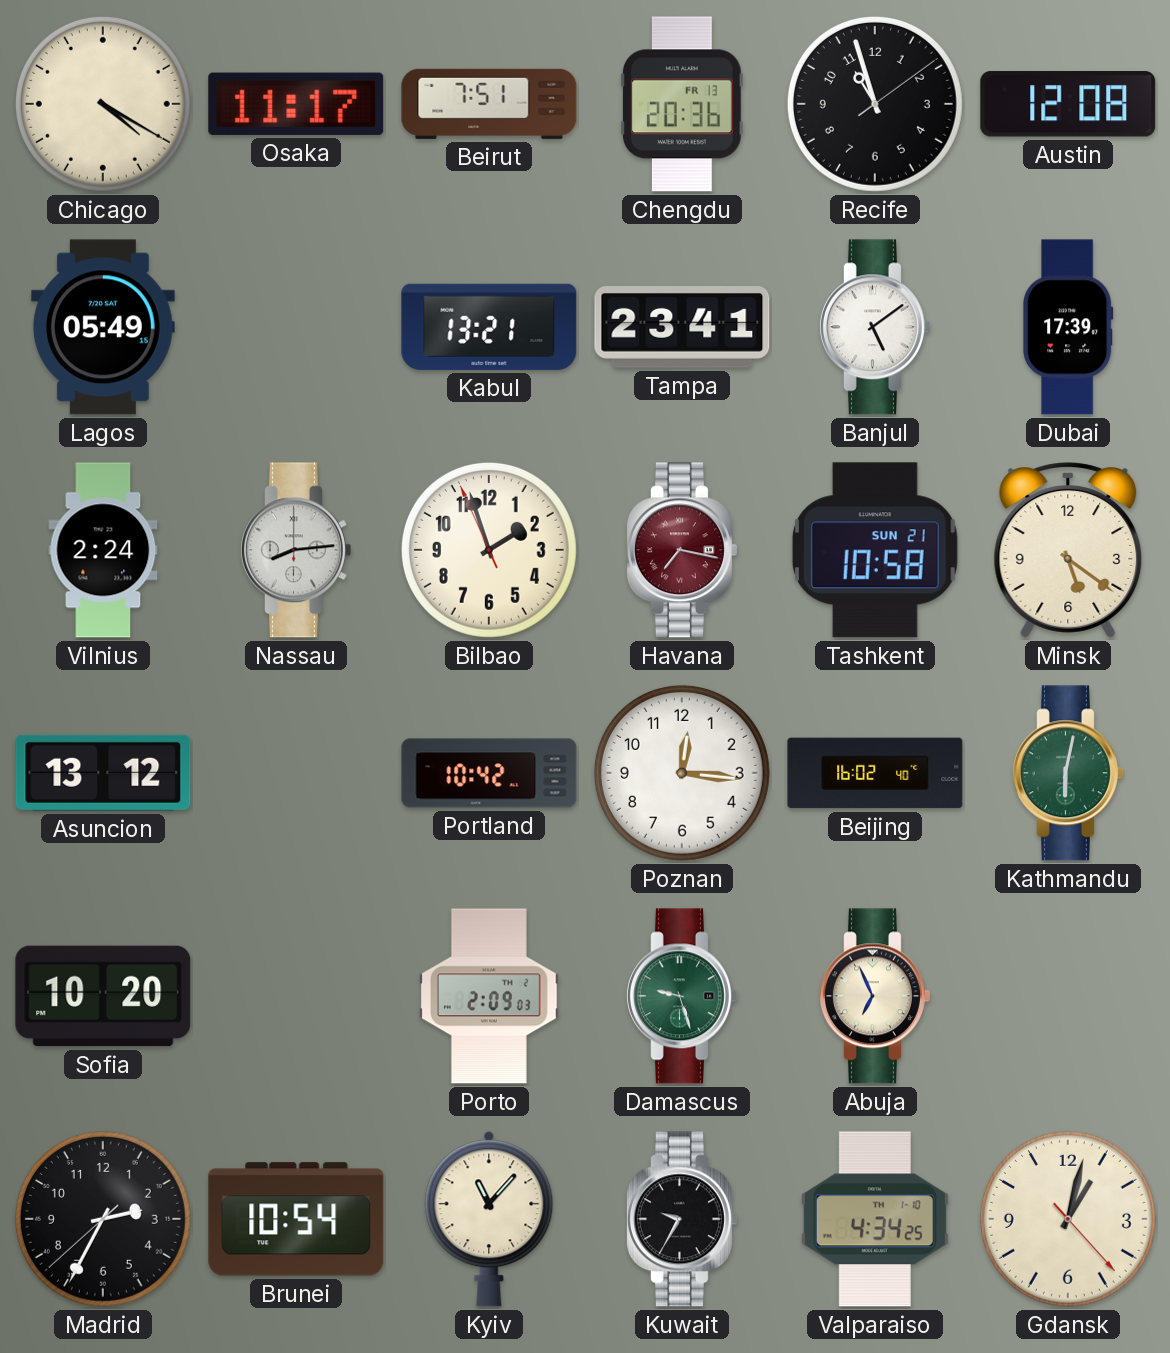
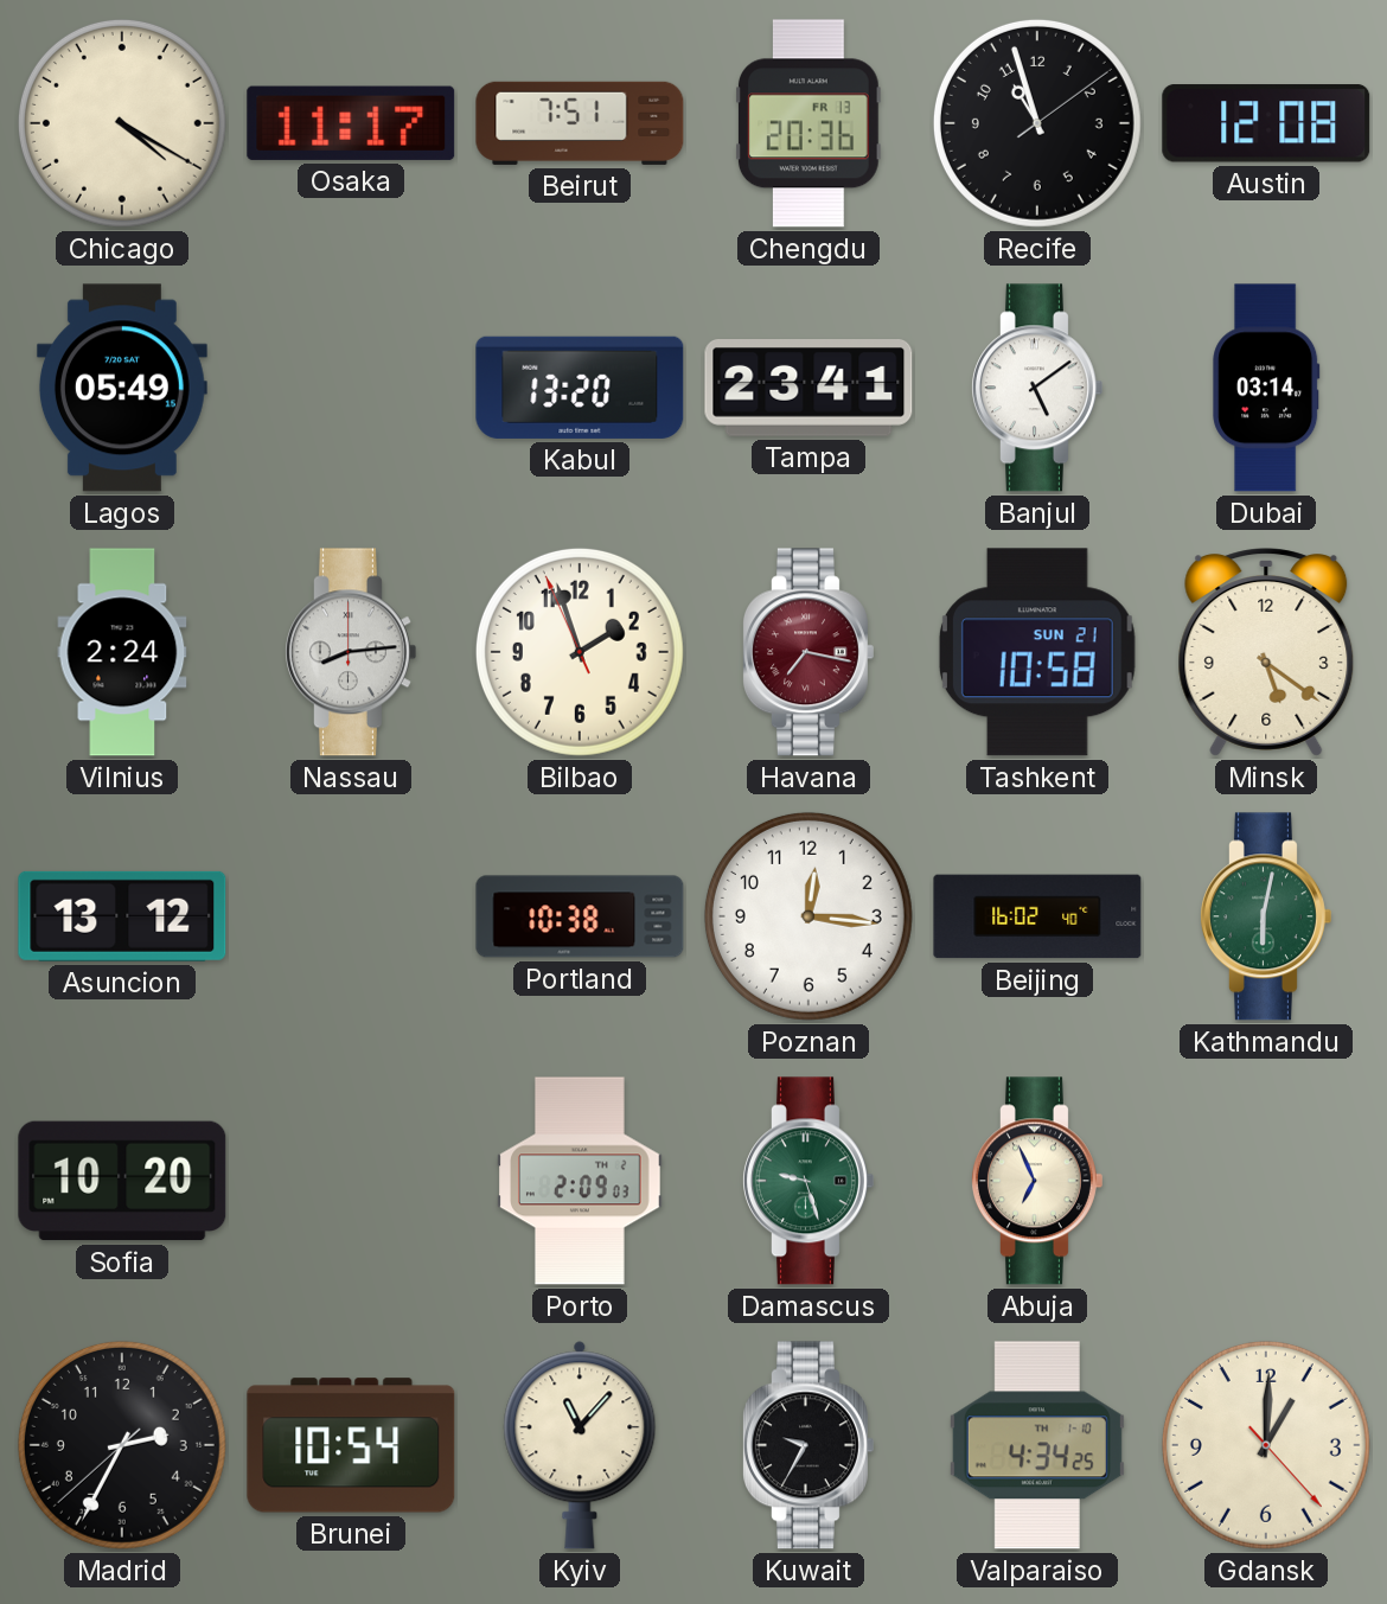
Kabul: 13:21 -> 13:20
Dubai: 17:39 -> 03:14
Portland: 10:42 -> 10:38
Gdansk: 1:02 -> 1:00
